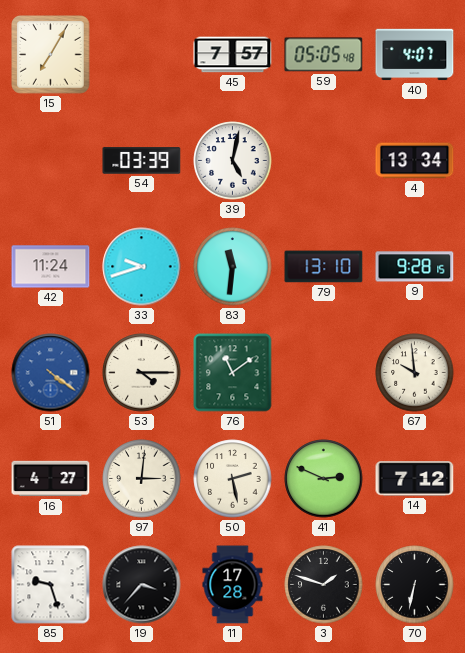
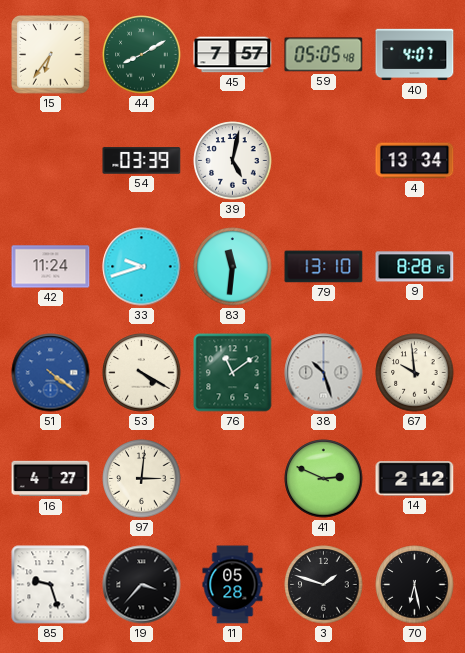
15: 7:05 -> 6:36
44: none -> 8:10
9: 9:28 -> 8:28
53: 4:15 -> 4:20
38: none -> 10:27
50: 2:28 -> none
14: 7:12 -> 2:12
11: 17:28 -> 05:28
70: 6:32 -> 6:28
